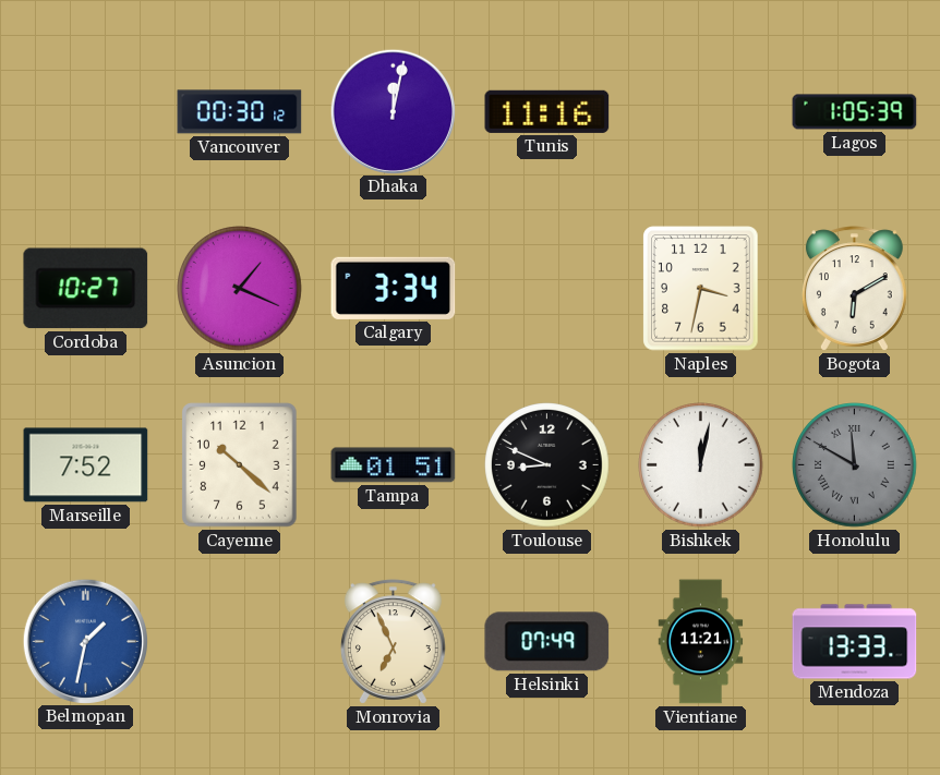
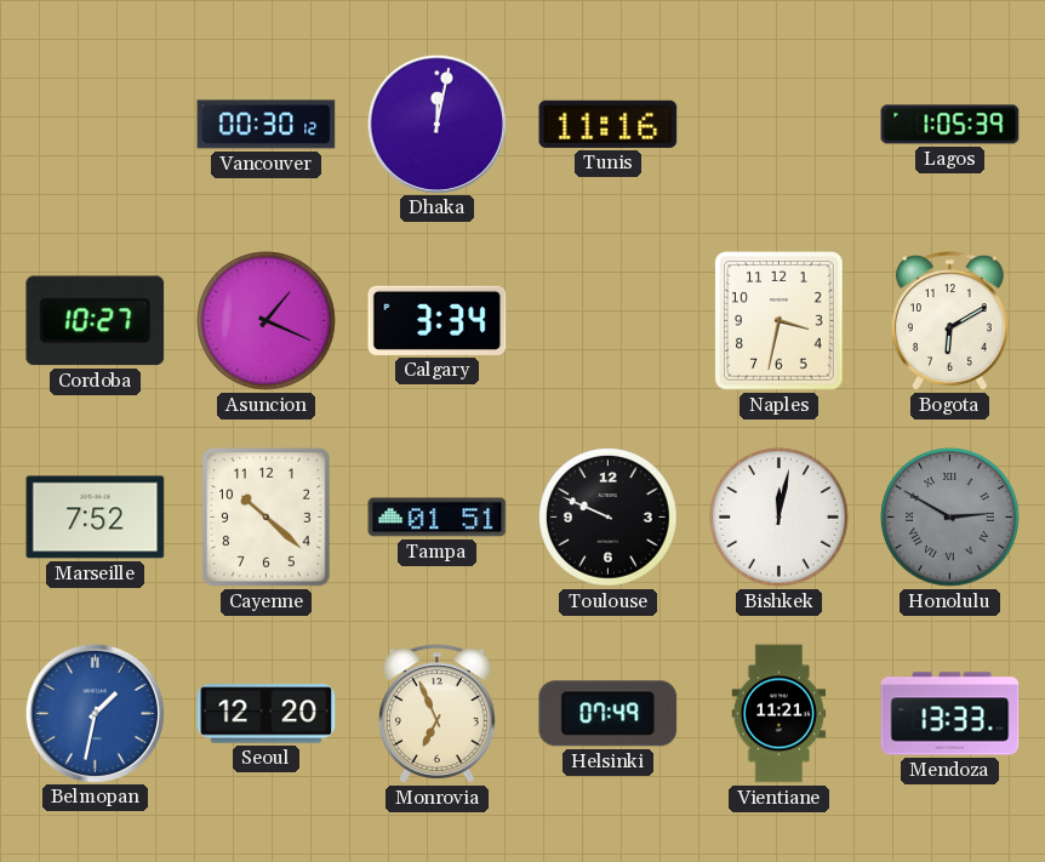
Toulouse: 8:49 -> 9:49
Honolulu: 11:50 -> 2:50
Seoul: none -> 12:20
